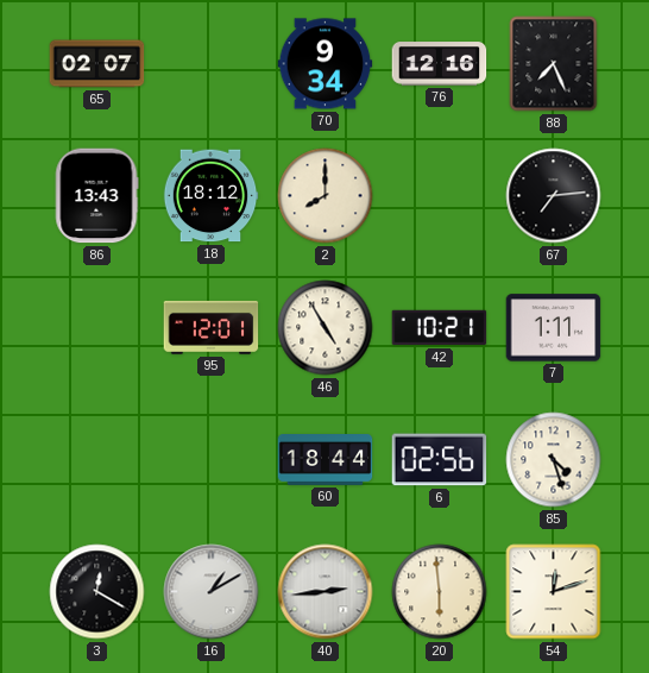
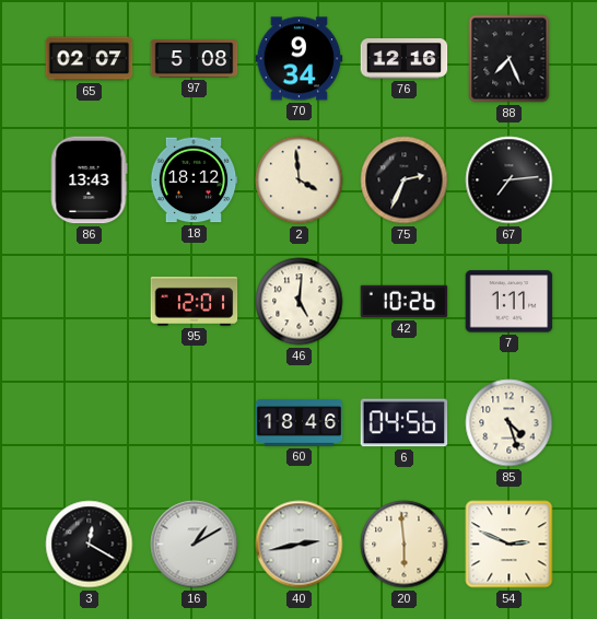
97: none -> 5:08
2: 8:00 -> 3:59
75: none -> 2:34
46: 4:55 -> 5:01
42: 10:21 -> 10:26
60: 18:44 -> 18:46
6: 02:56 -> 04:56
40: 2:44 -> 2:43
54: 12:12 -> 2:49
